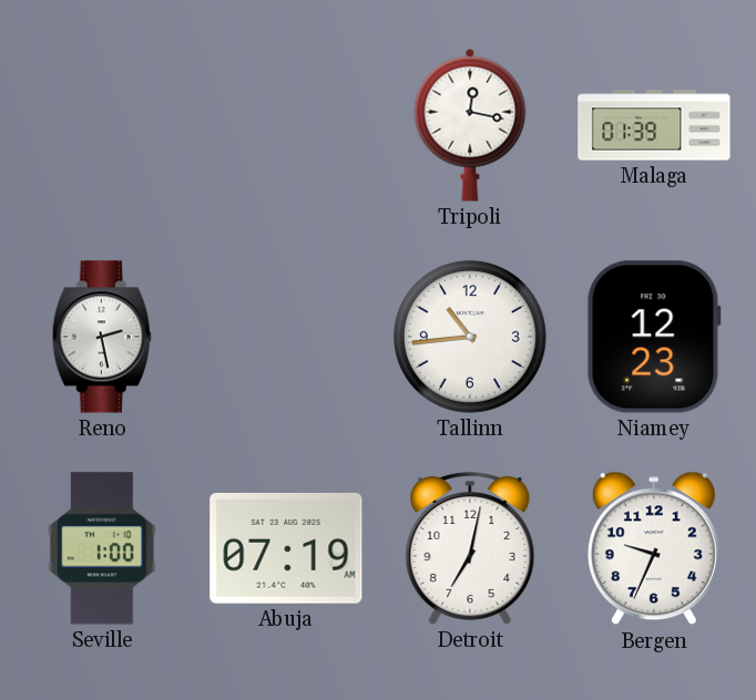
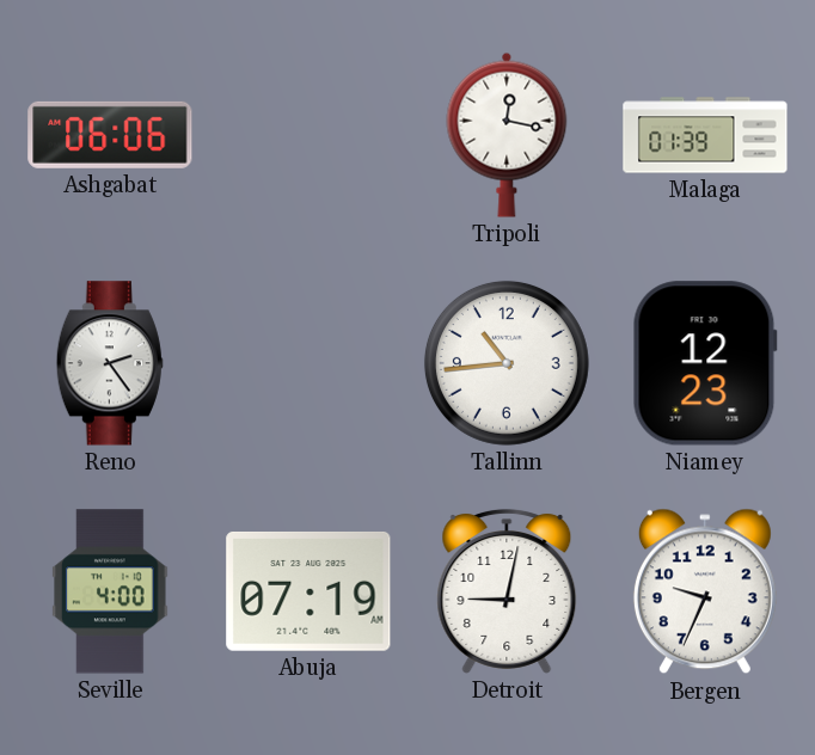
Ashgabat: none -> 06:06
Reno: 2:28 -> 2:24
Seville: 1:00 -> 4:00
Detroit: 7:02 -> 9:02
